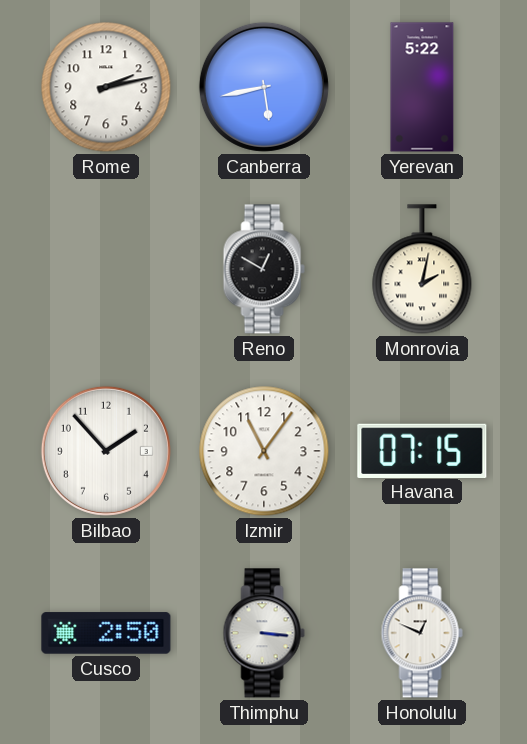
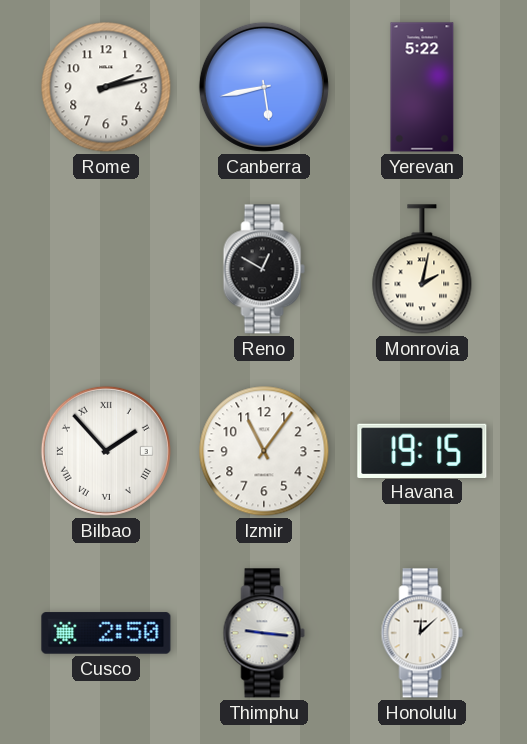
Bilbao numerals: Arabic -> Roman
Havana: 07:15 -> 19:15
Thimphu: 3:16 -> 9:16
Honolulu: 12:49 -> 12:08
